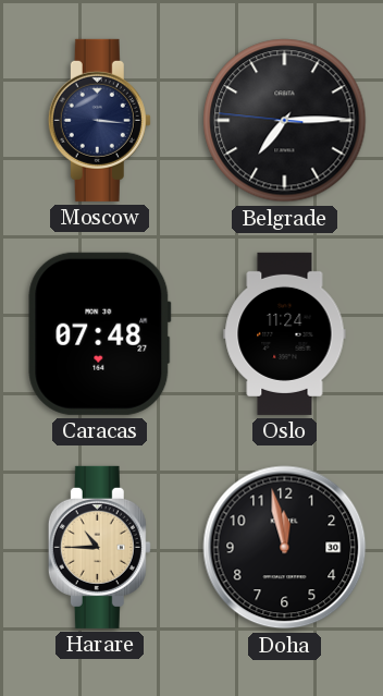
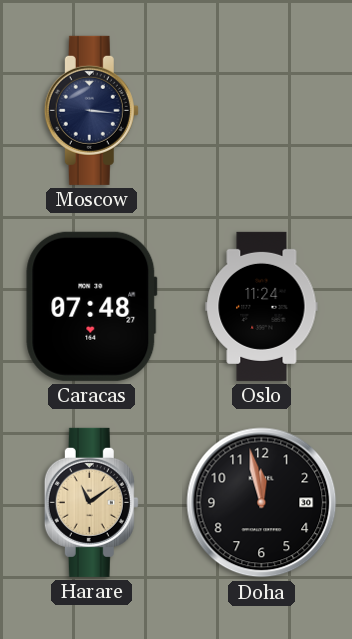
Belgrade: 7:14 -> none
Harare: 10:45 -> 11:09
